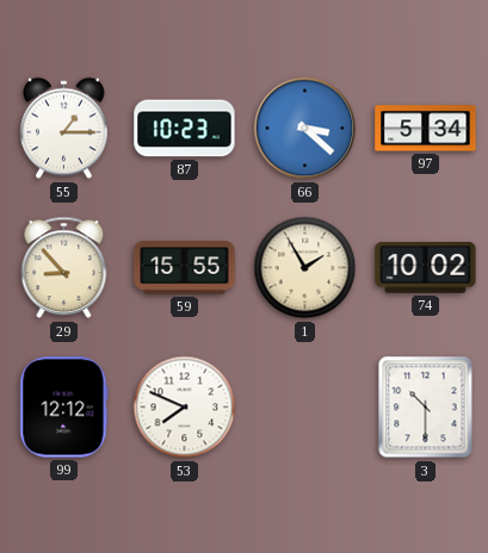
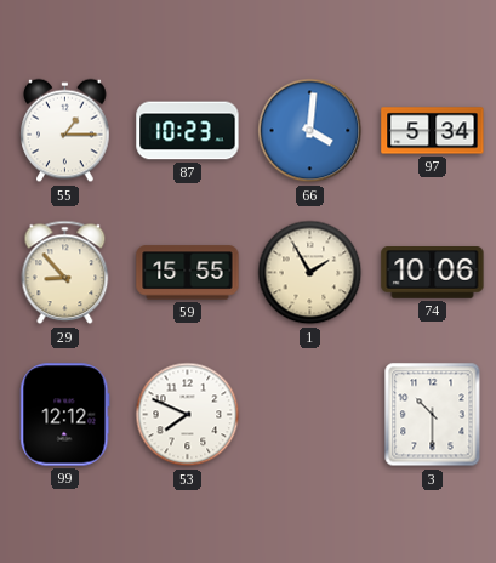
66: 3:22 -> 4:01
74: 10:02 -> 10:06
